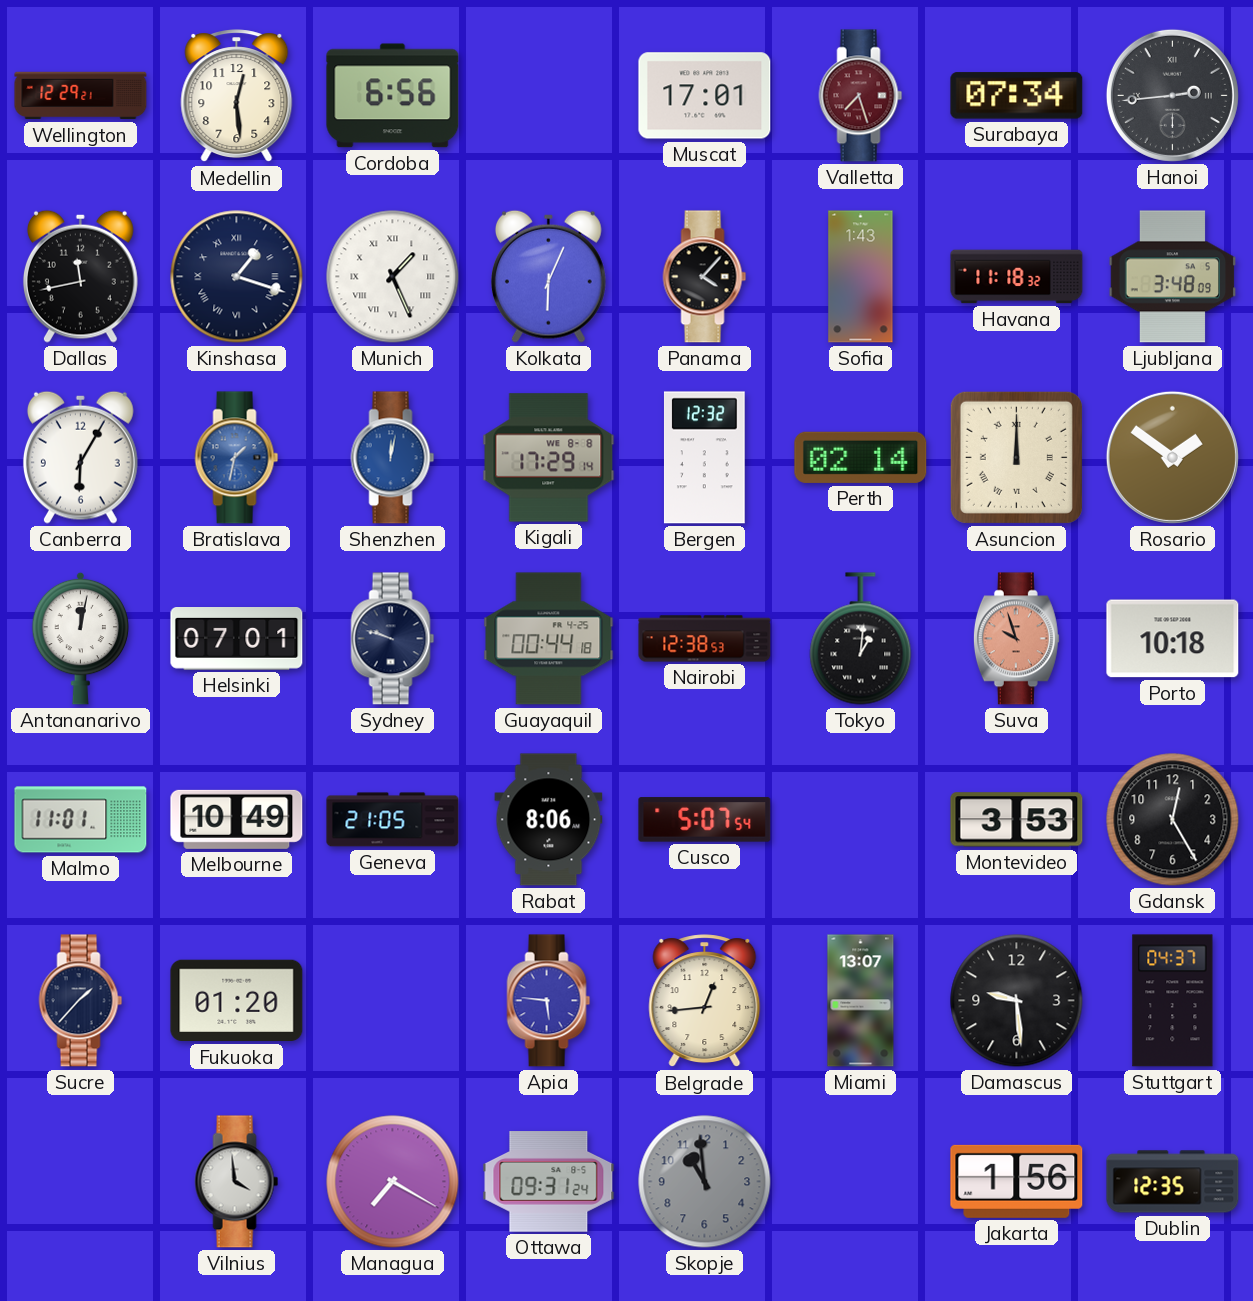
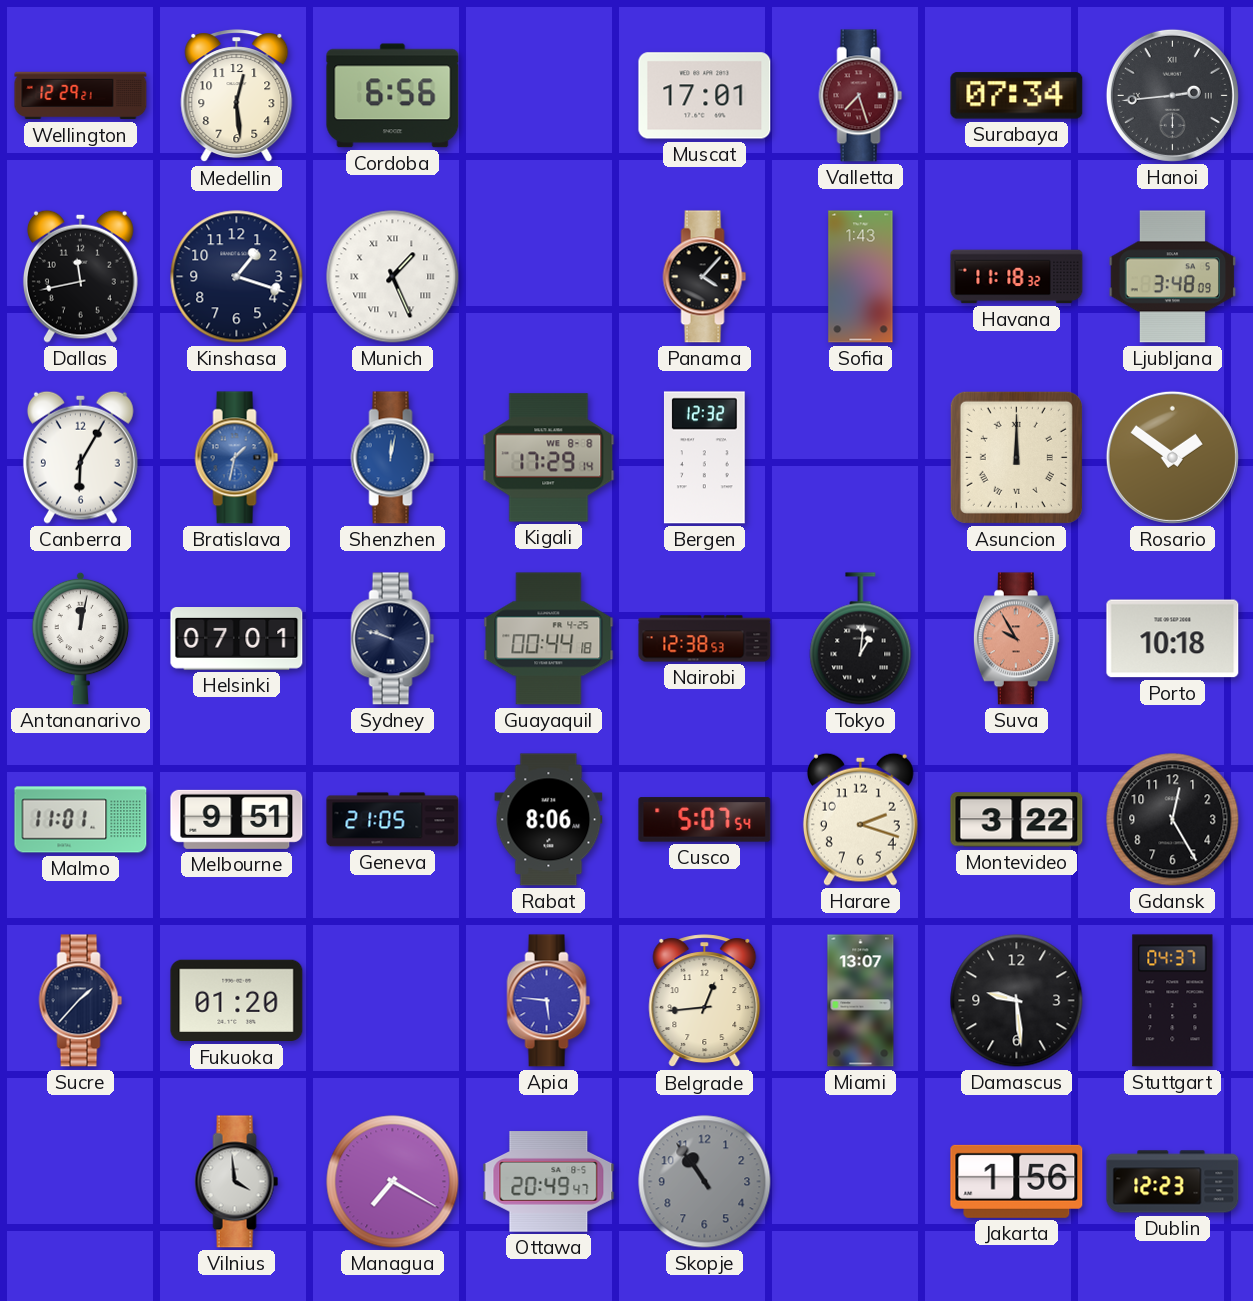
Kinshasa numerals: Roman -> Arabic
Kolkata: 6:04 -> none
Perth: 02:14 -> none
Suva: 9:57 -> 9:55
Melbourne: 10:49 -> 9:51
Harare: none -> 2:18
Montevideo: 3:53 -> 3:22
Ottawa: 09:31 -> 20:49
Skopje: 10:59 -> 10:54
Dublin: 12:35 -> 12:23
